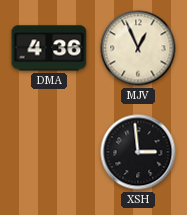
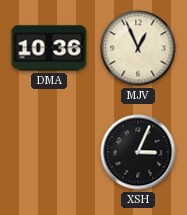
DMA: 4:36 -> 10:36
XSH: 2:59 -> 3:04
